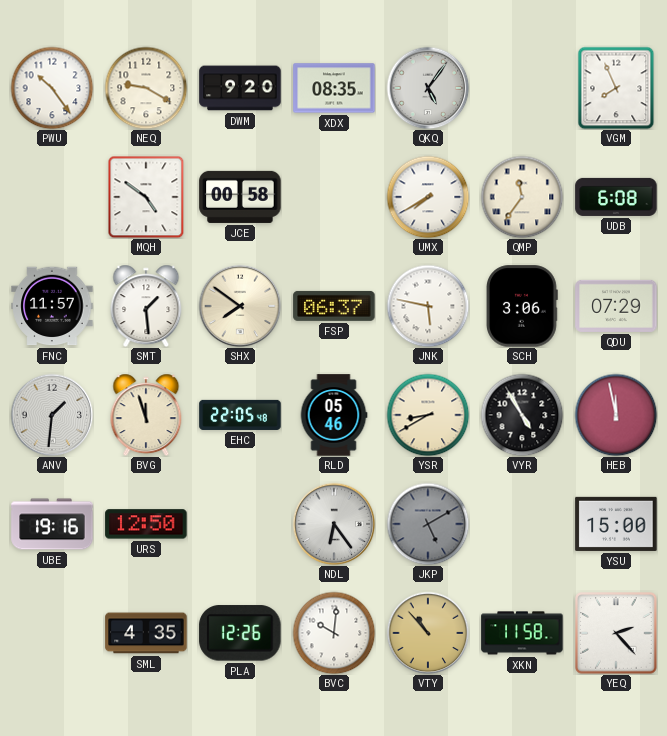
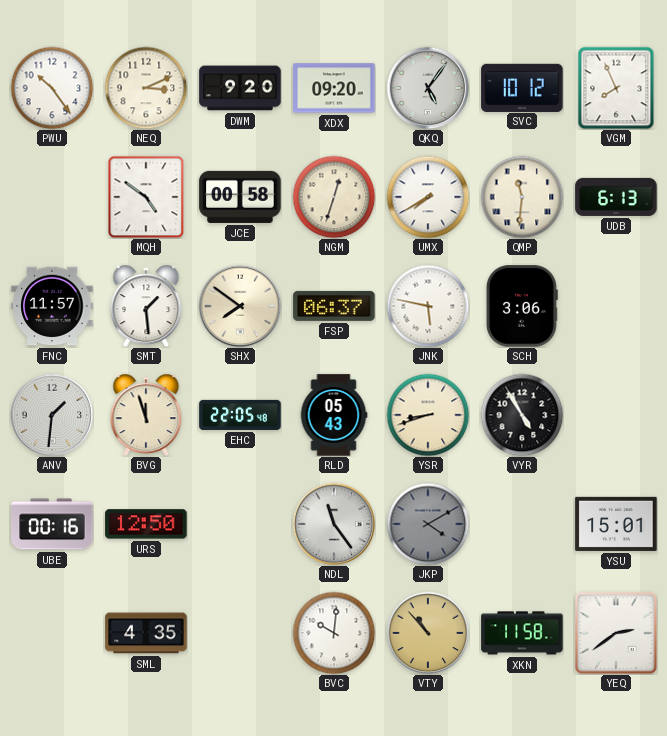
NEQ: 9:20 -> 3:11
XDX: 08:35 -> 09:20
SVC: none -> 10:12
NGM: none -> 12:33
QMP: 11:36 -> 11:31
UDB: 6:08 -> 6:13
QDU: 07:29 -> none
RLD: 05:46 -> 05:43
YSR: 8:40 -> 8:42
HEB: 11:58 -> none
UBE: 19:16 -> 00:16
NDL: 6:24 -> 11:24
JKP: 5:10 -> 4:10
YSU: 15:00 -> 15:01
PLA: 12:26 -> none
YEQ: 2:23 -> 2:39
